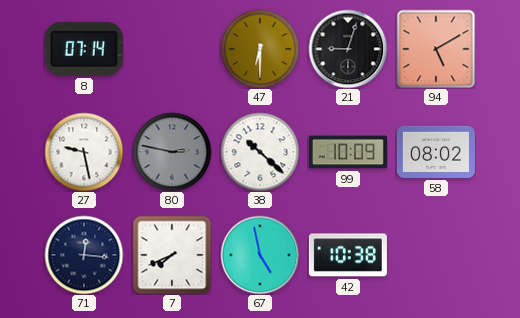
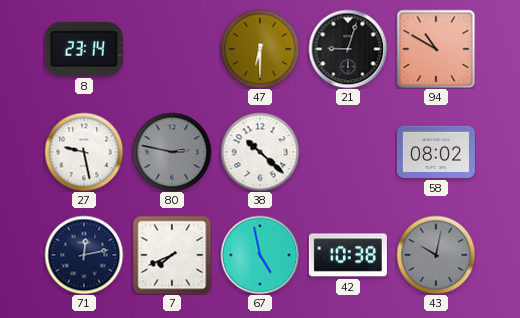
8: 07:14 -> 23:14
94: 5:10 -> 10:50
99: 10:09 -> none
71: 12:16 -> 12:13
43: none -> 10:02
